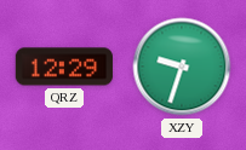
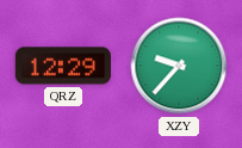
XZY: 9:33 -> 9:37
